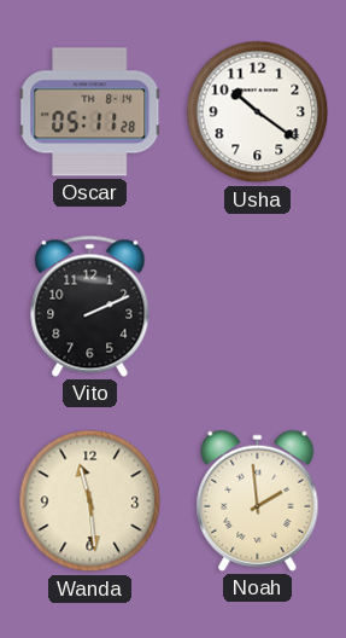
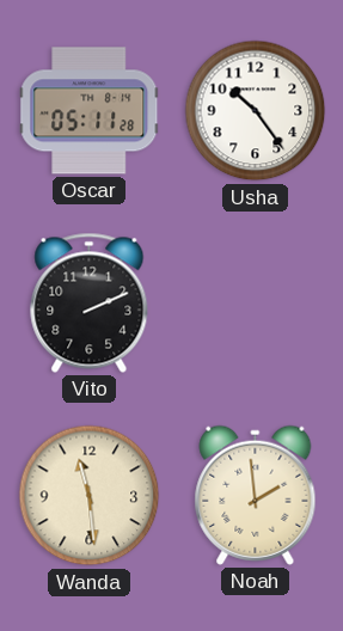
Usha: 10:21 -> 10:24
